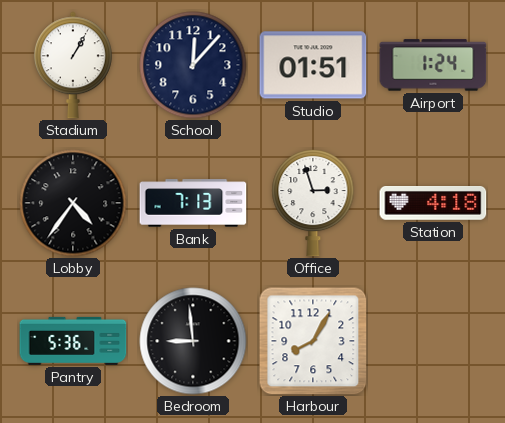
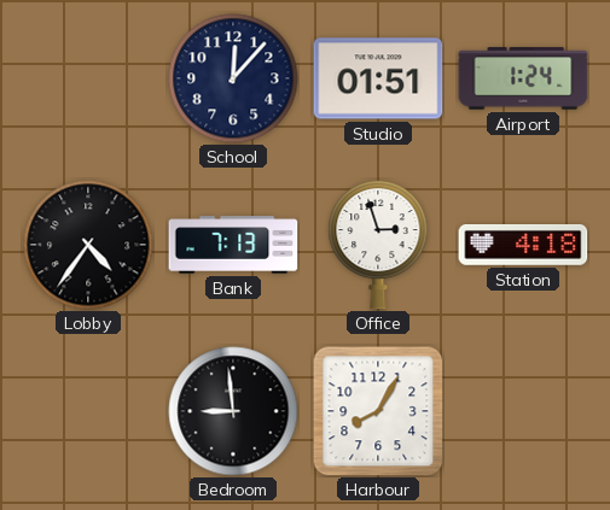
Stadium: 1:05 -> none
Pantry: 5:36 -> none
